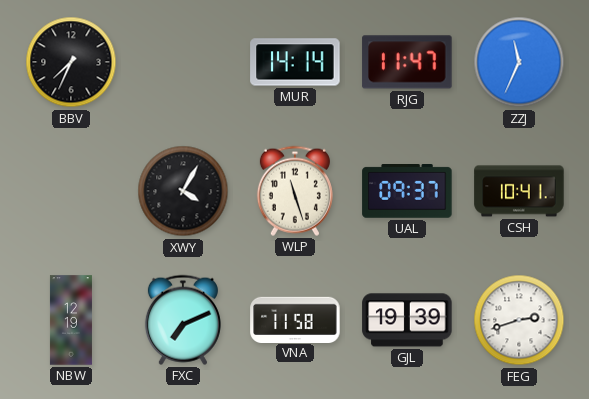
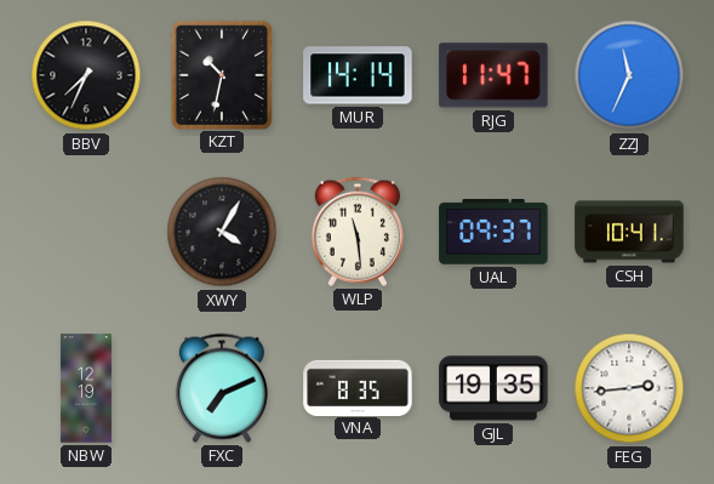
KZT: none -> 10:32
WLP: 11:27 -> 11:29
VNA: 11:58 -> 8:35
GJL: 19:39 -> 19:35
FEG: 2:42 -> 2:44
